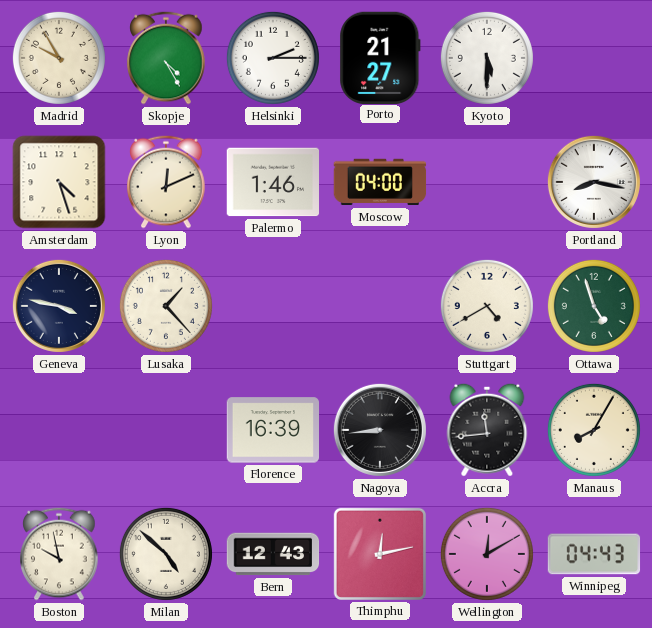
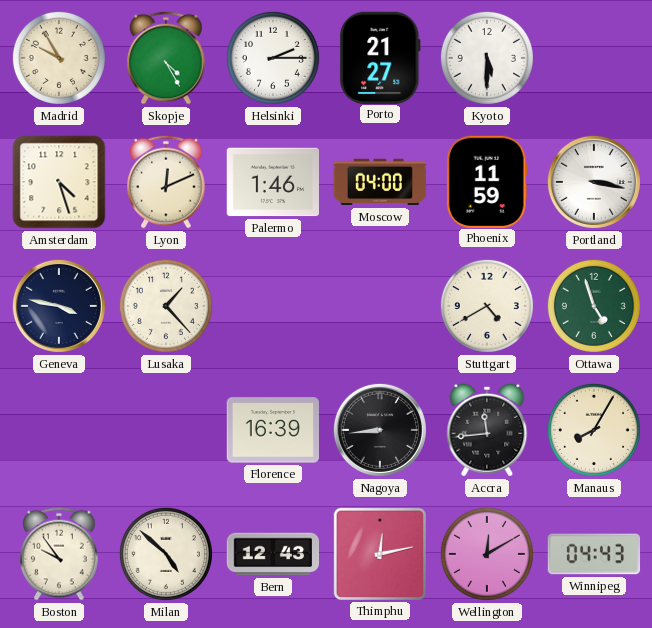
Phoenix: none -> 11:59
Portland: 8:17 -> 3:17
Boston: 9:58 -> 9:54
